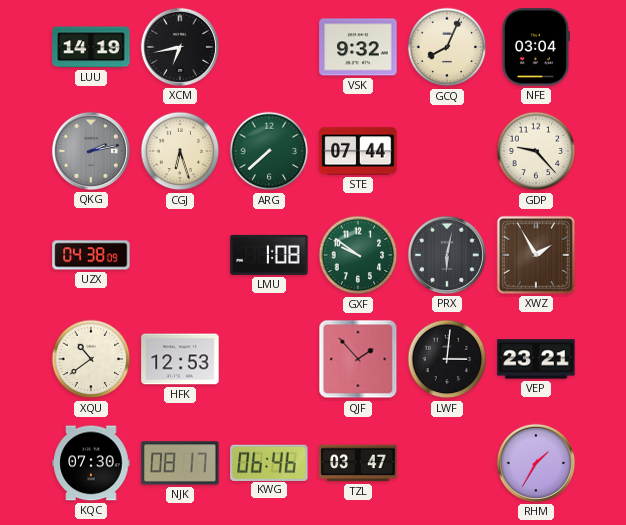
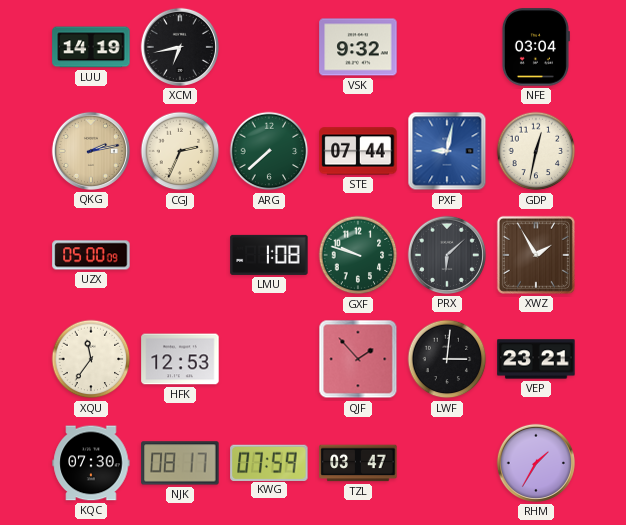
GCQ: 8:04 -> none
QKG dial: grey -> champagne
CGJ: 6:27 -> 2:34
PXF: none -> 9:02
GDP: 9:23 -> 12:32
UZX: 04:38 -> 05:00
GXF: 9:51 -> 9:48
PRX: 6:02 -> 6:08
XQU: 10:39 -> 11:36
KWG: 06:46 -> 07:59
